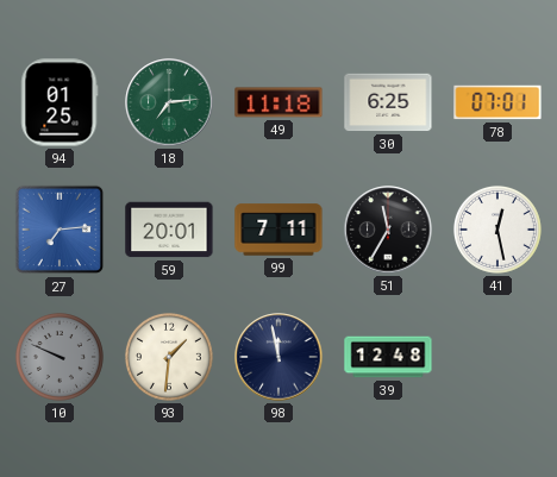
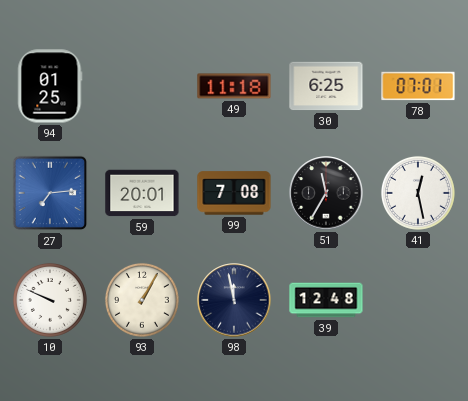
18: 7:14 -> none
99: 7:11 -> 7:08
10 dial: grey -> white
93: 1:31 -> 1:05
